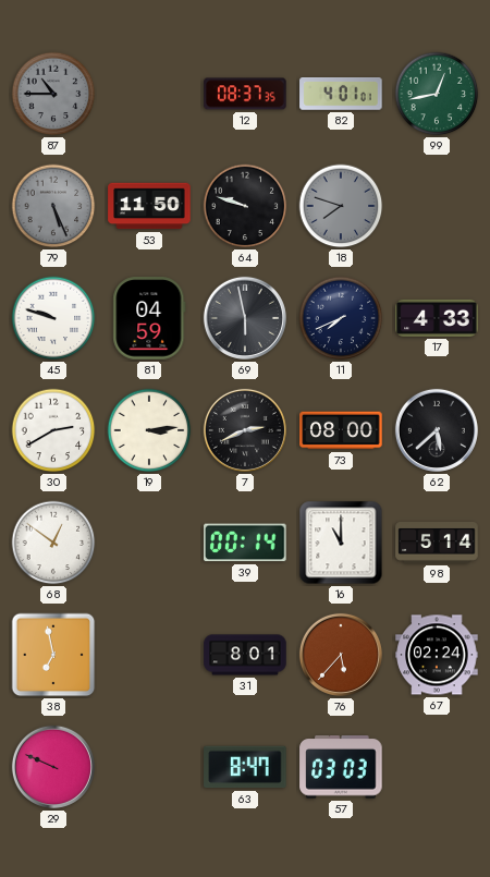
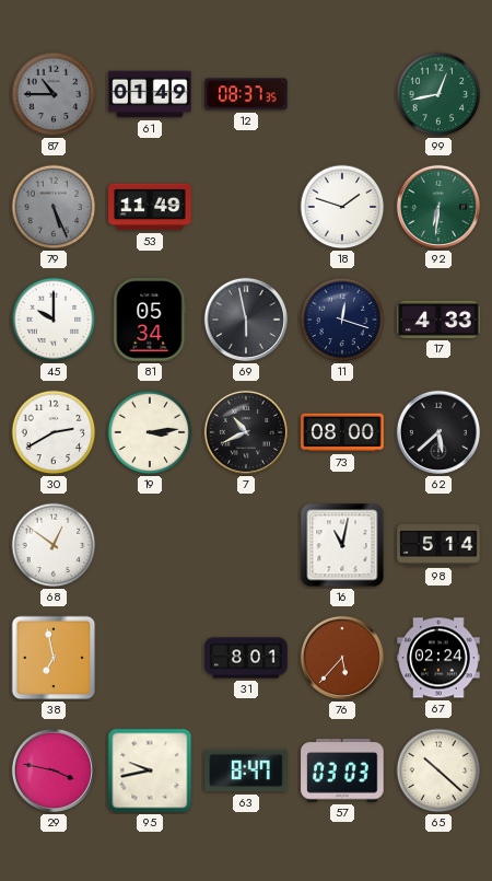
61: none -> 01:49
82: 4:01 -> none
53: 11:50 -> 11:49
64: 9:48 -> none
18: 7:48 -> 1:48
18 dial: grey -> white
92: none -> 6:31
45: 9:48 -> 10:00
81: 04:59 -> 05:34
11: 7:41 -> 12:18
7: 2:41 -> 10:41
39: 00:14 -> none
16: 11:00 -> 11:02
29: 9:49 -> 3:47
95: none -> 9:43
65: none -> 10:22
